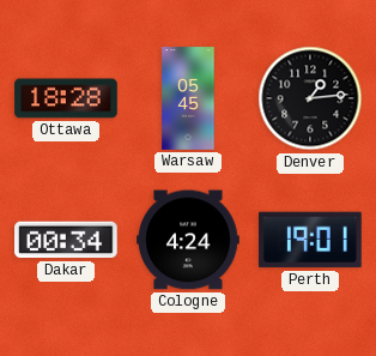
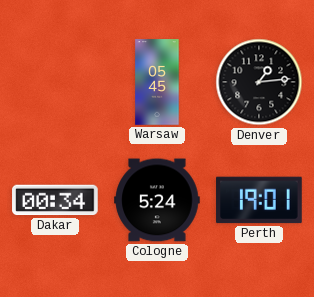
Ottawa: 18:28 -> none
Cologne: 4:24 -> 5:24
